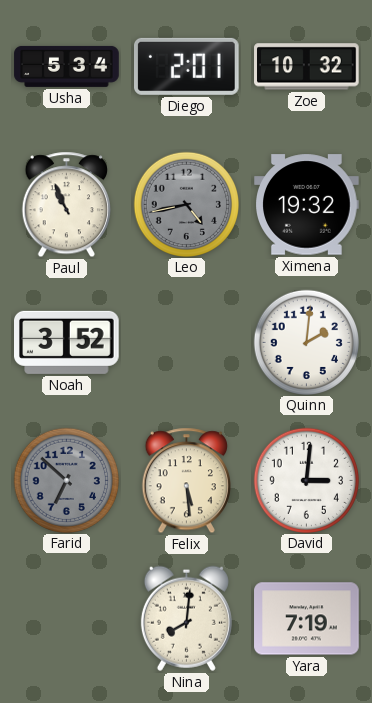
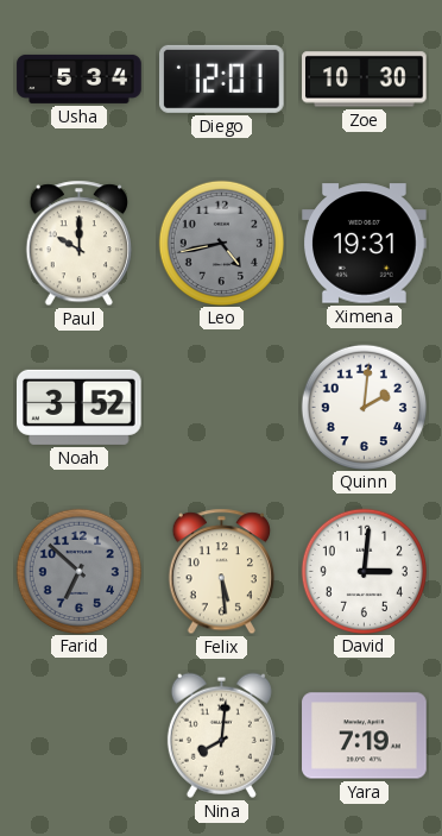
Diego: 2:01 -> 12:01
Zoe: 10:32 -> 10:30
Paul: 10:56 -> 10:00
Ximena: 19:32 -> 19:31
